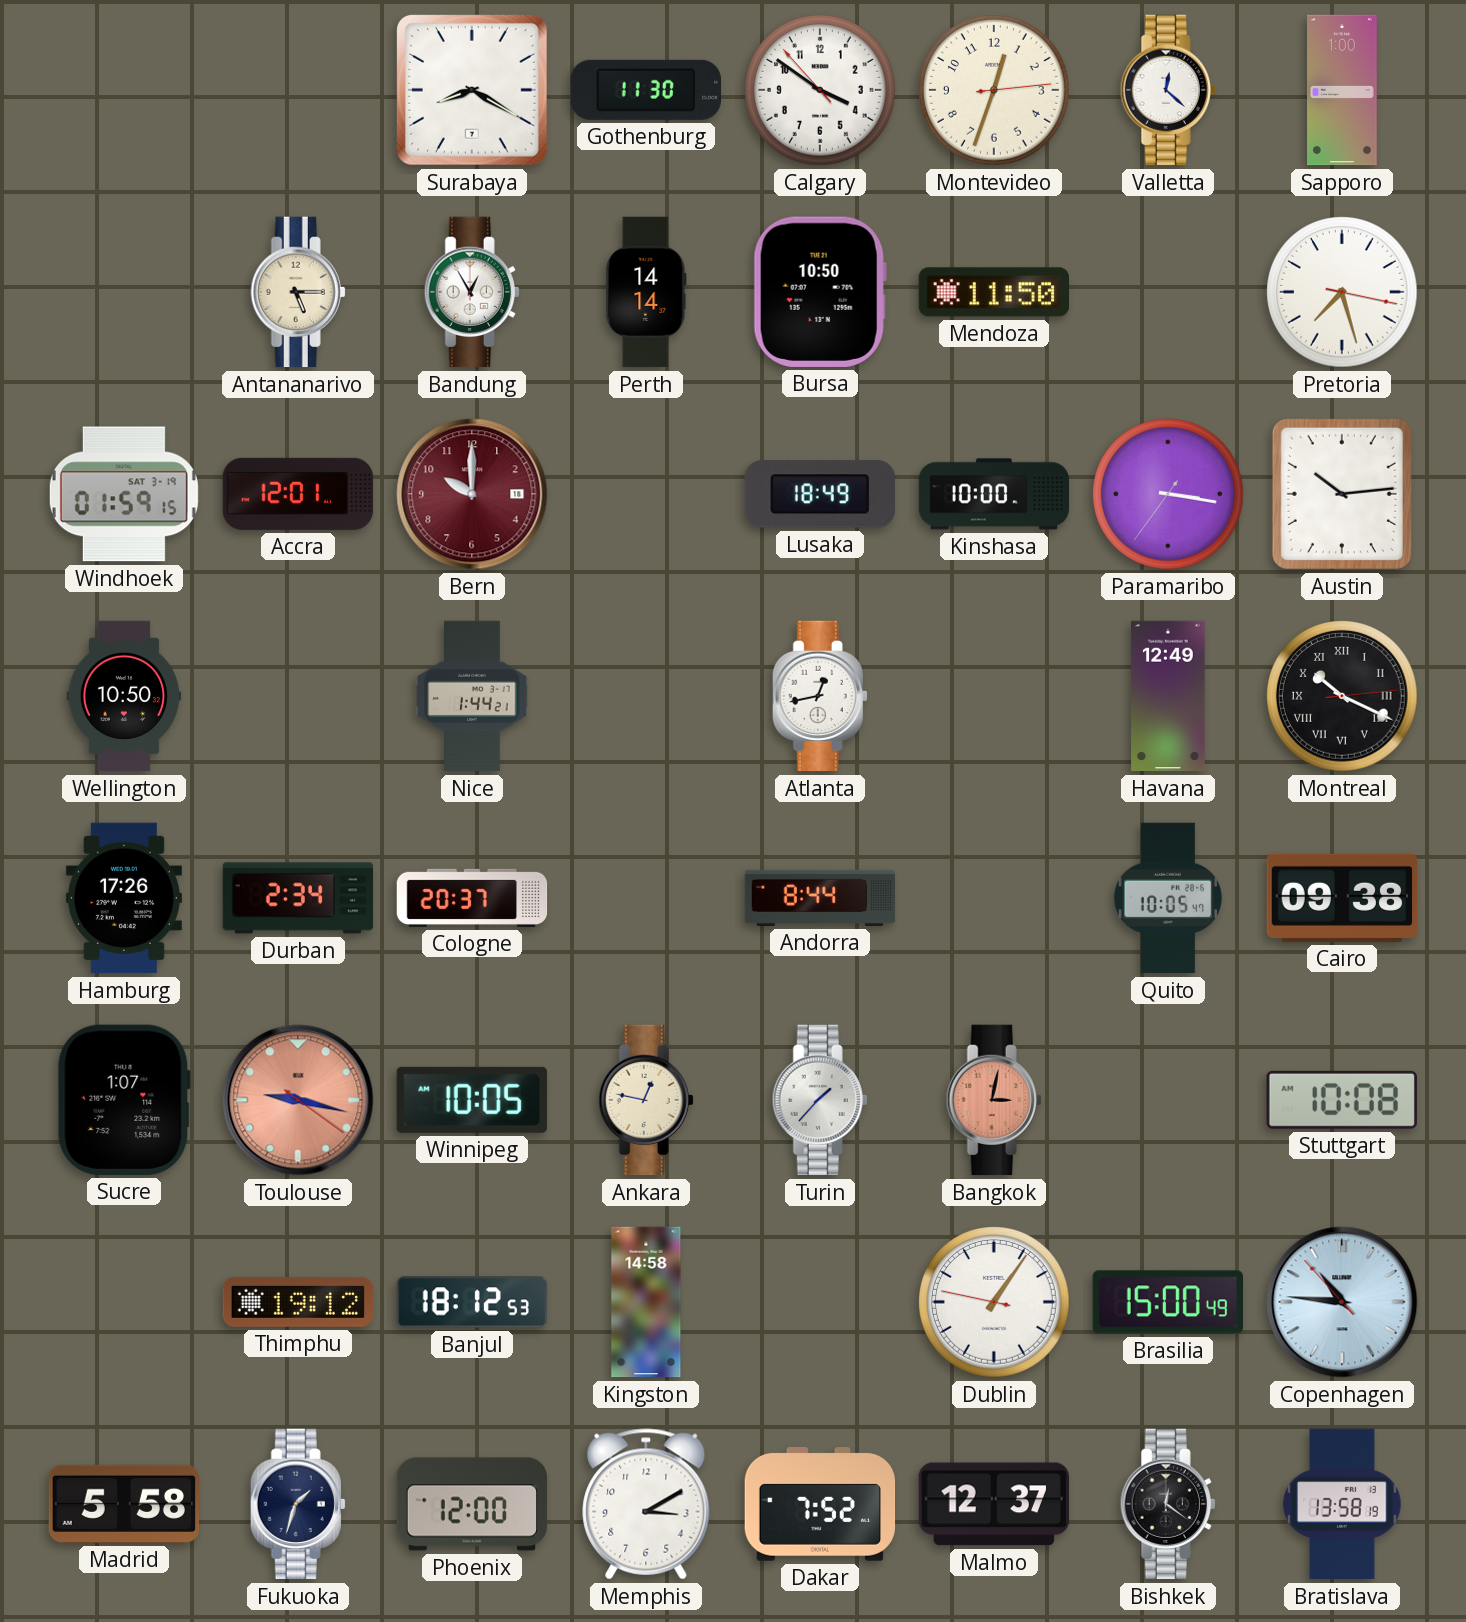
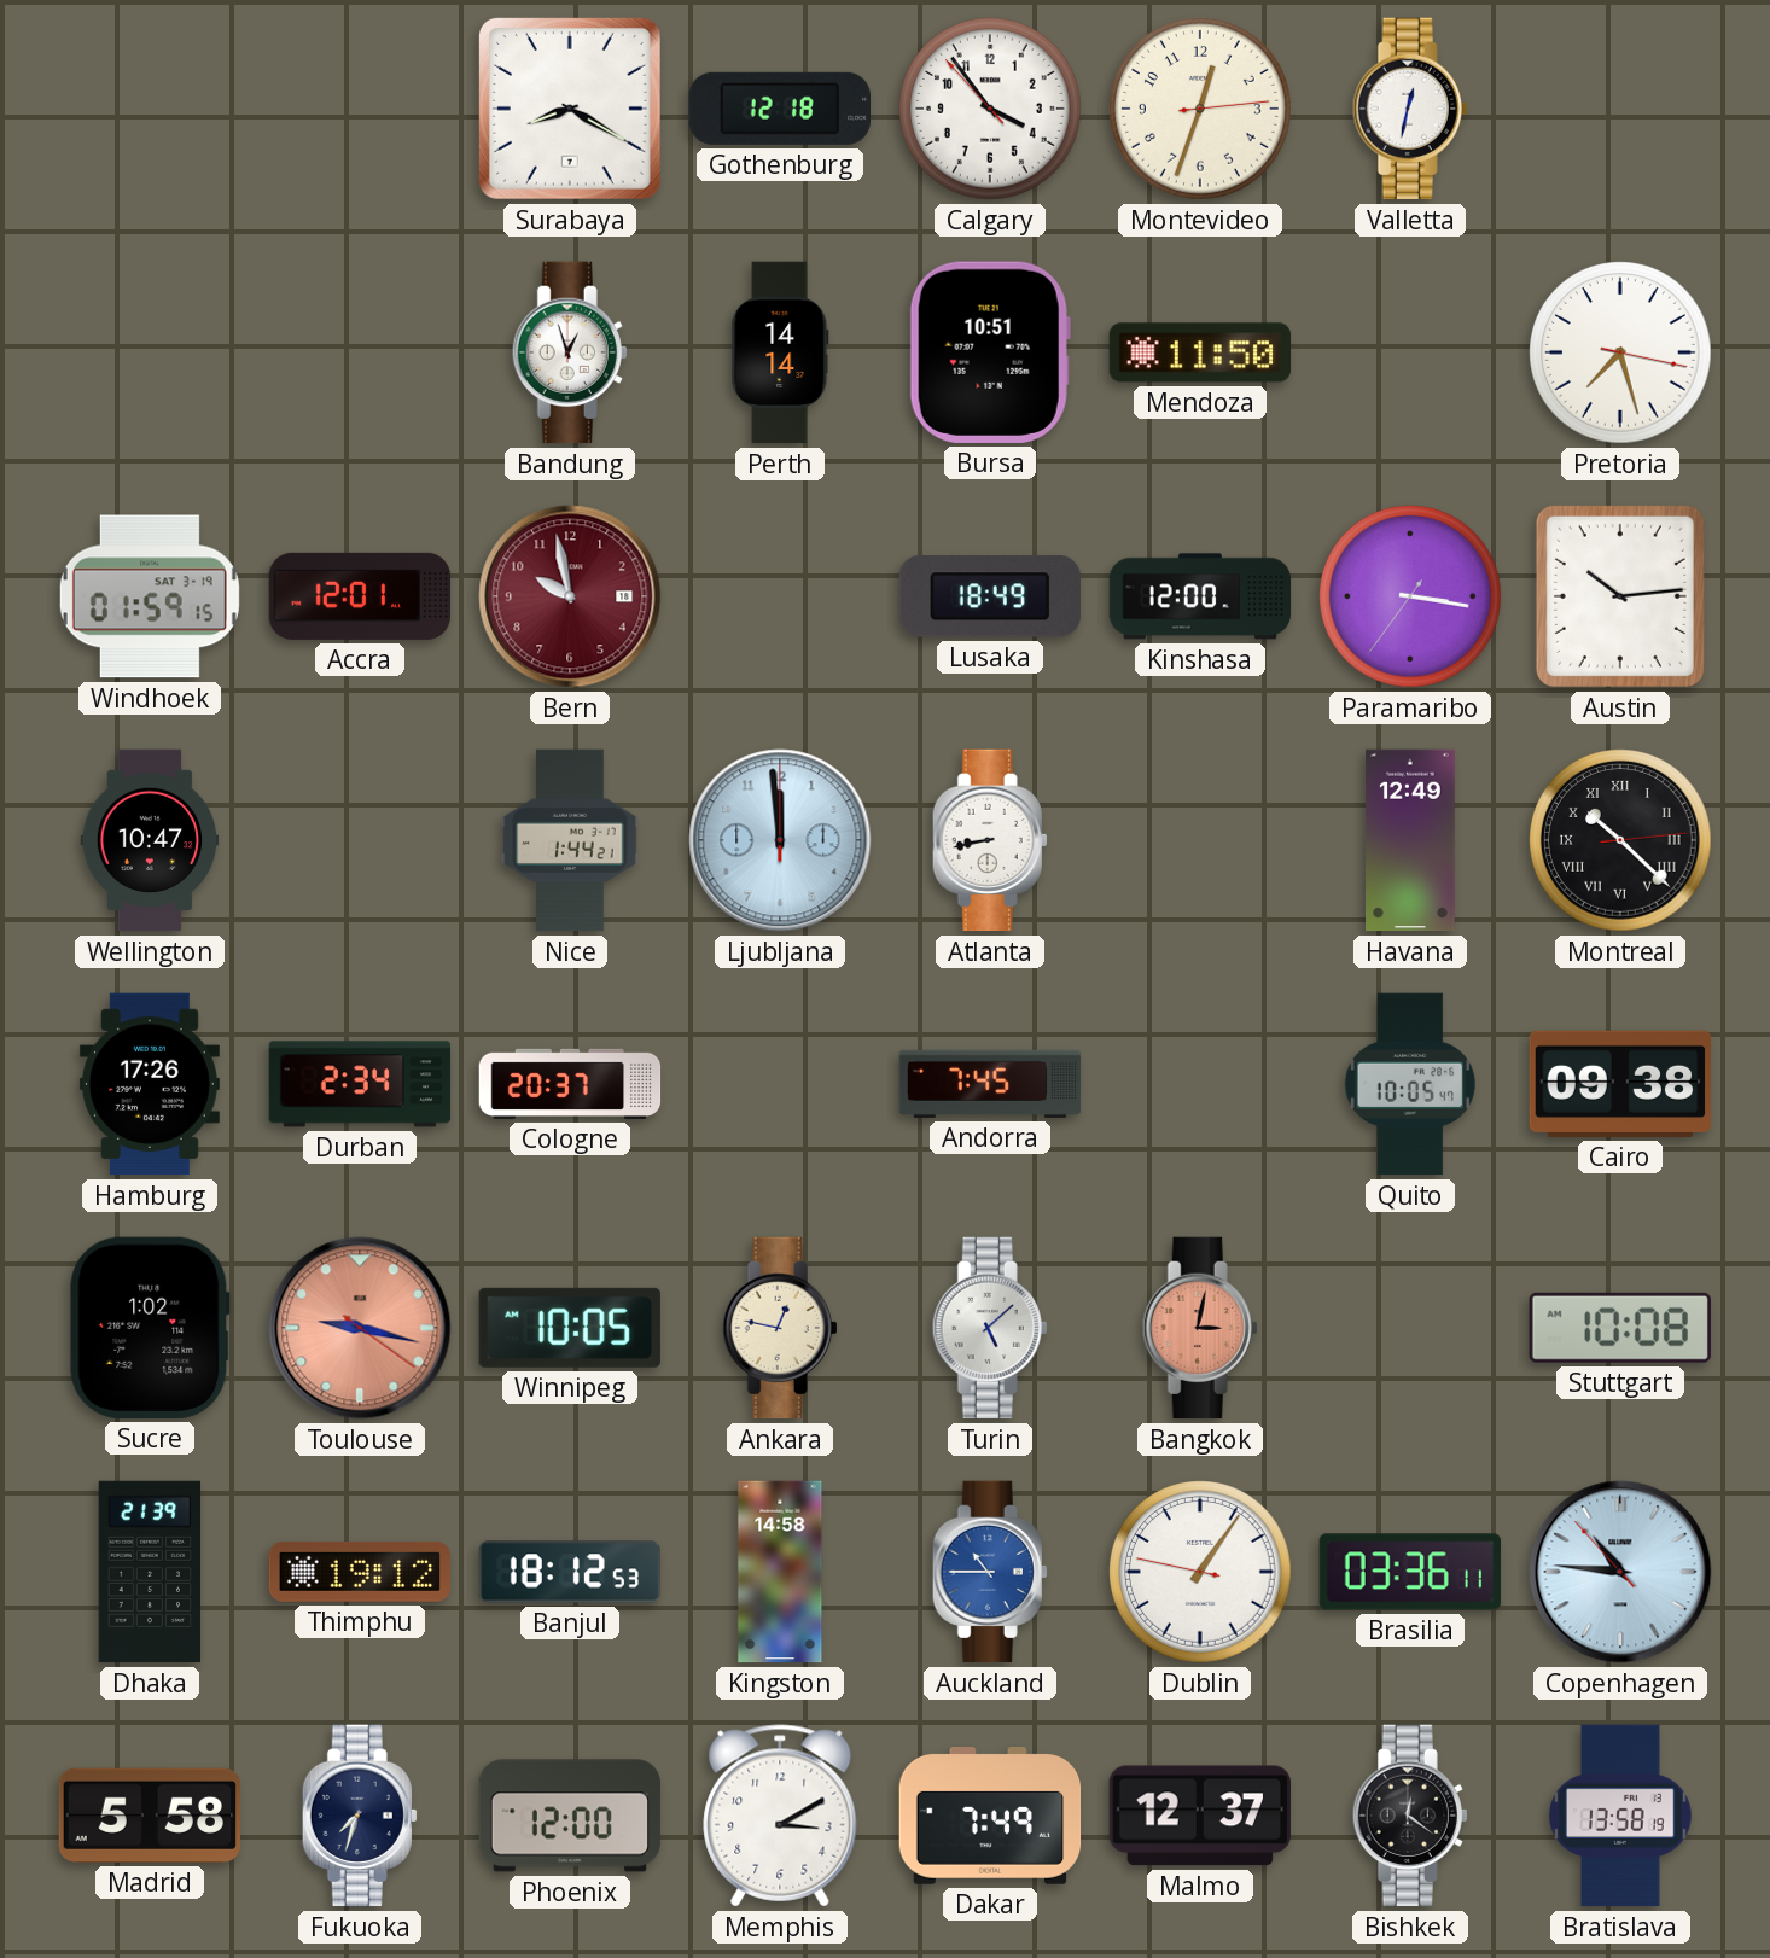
Gothenburg: 11:30 -> 12:18
Calgary: 3:50 -> 3:53
Valletta: 12:22 -> 12:32
Sapporo: 1:00 -> none
Antananarivo: 5:15 -> none
Bandung: 12:55 -> 12:57
Bursa: 10:50 -> 10:51
Bern: 10:00 -> 9:58
Kinshasa: 10:00 -> 12:00
Wellington: 10:50 -> 10:47
Ljubljana: none -> 11:59
Atlanta: 12:43 -> 8:43
Montreal: 10:19 -> 10:22
Andorra: 8:44 -> 7:45
Sucre: 1:07 -> 1:02
Turin: 1:37 -> 5:08
Dhaka: none -> 21:39
Auckland: none -> 10:45
Brasilia: 15:00 -> 03:36
Fukuoka: 1:33 -> 7:33
Dakar: 7:52 -> 7:49
